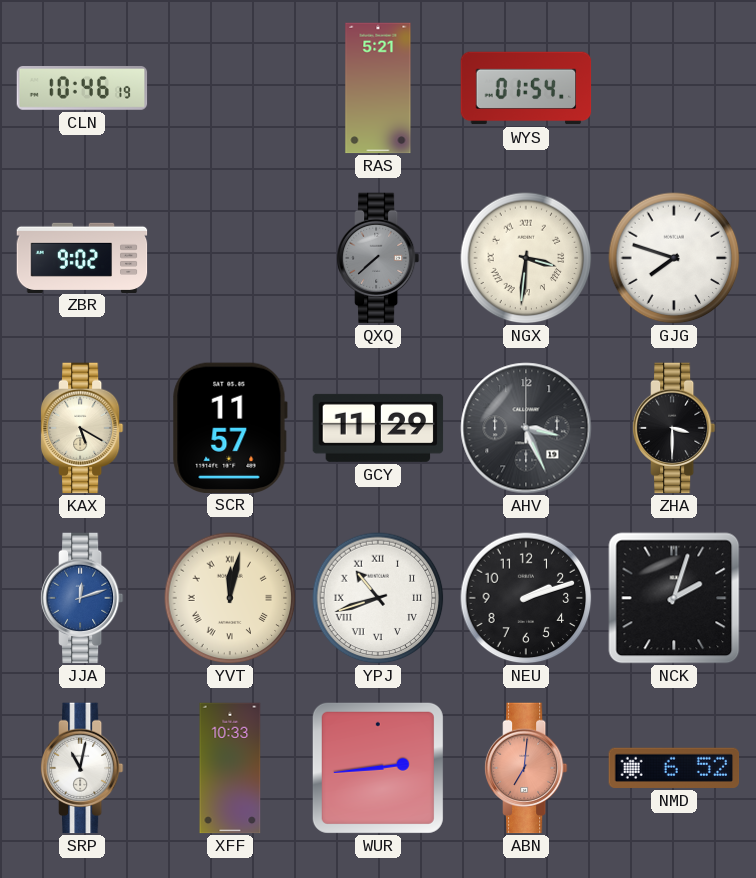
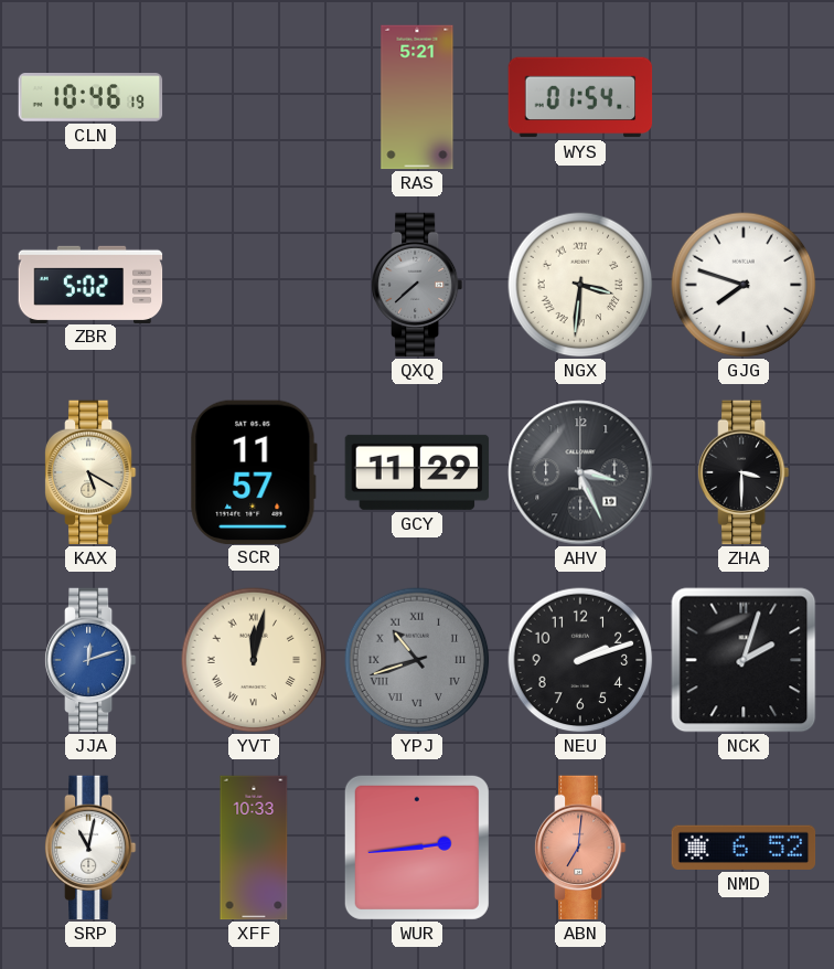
ZBR: 9:02 -> 5:02
YPJ dial: white -> grey
